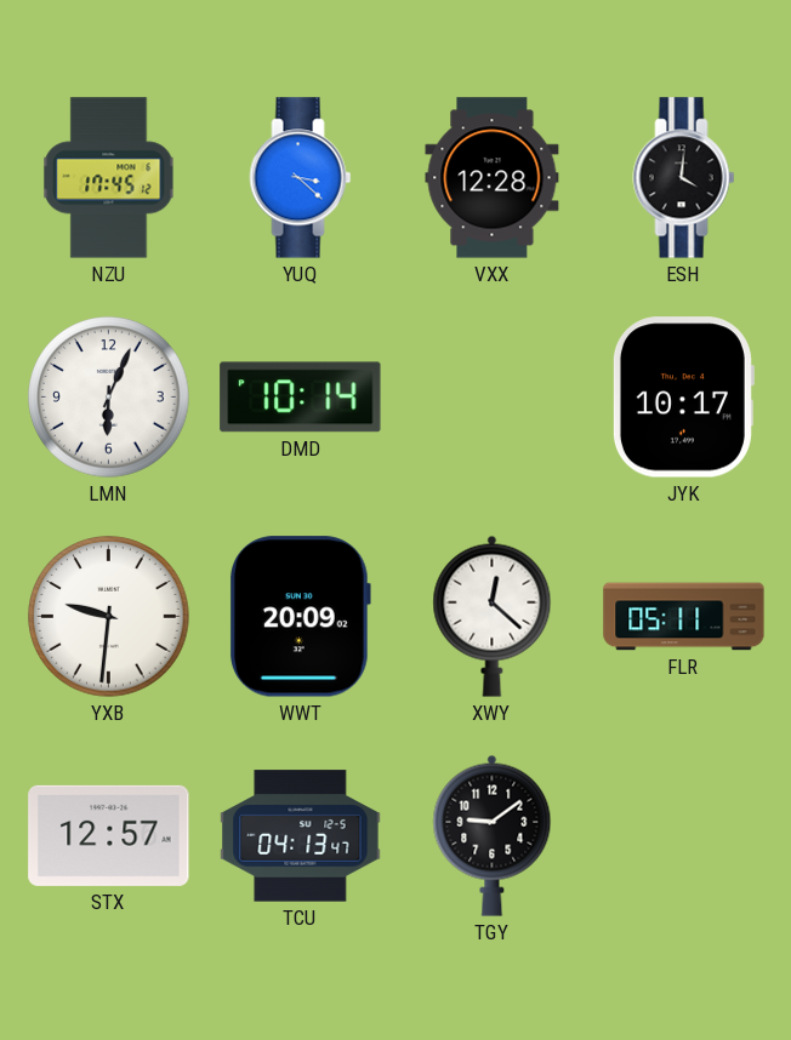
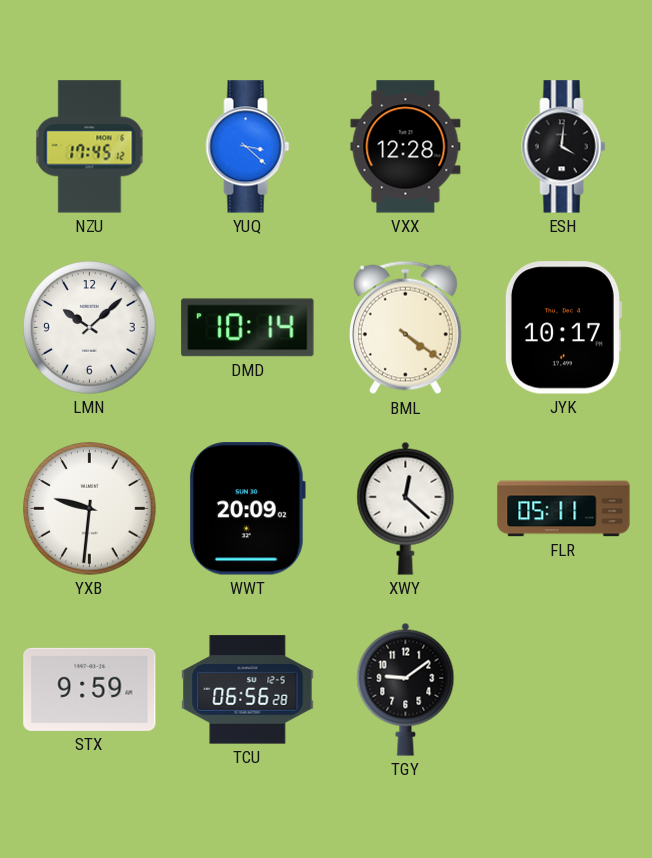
LMN: 6:04 -> 10:08
BML: none -> 4:21
STX: 12:57 -> 9:59
TCU: 04:13 -> 06:56
